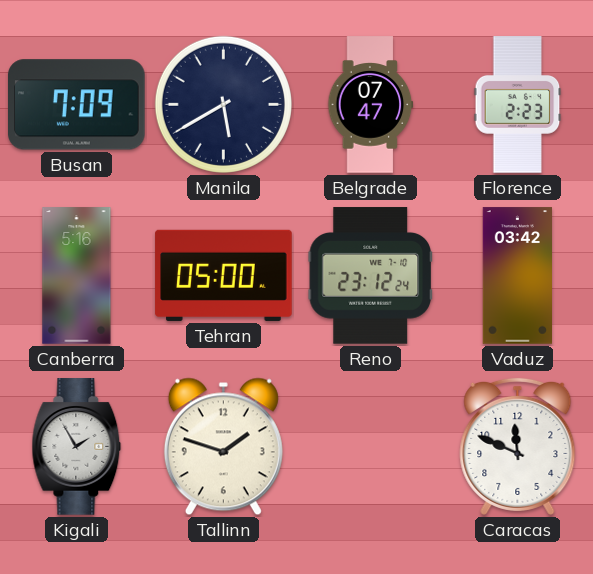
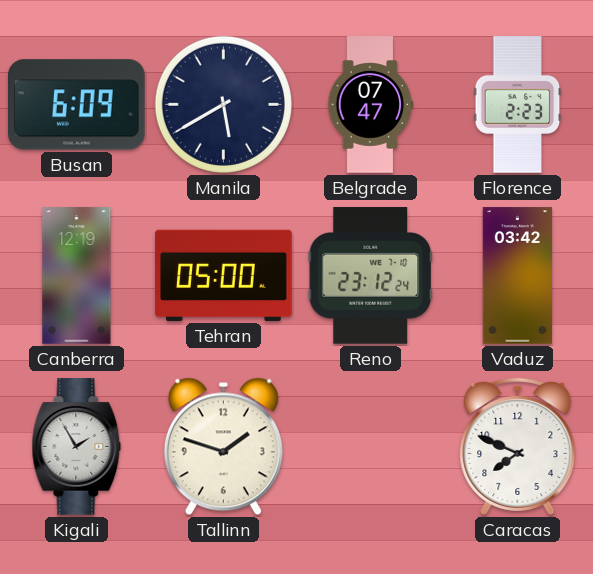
Busan: 7:09 -> 6:09
Canberra: 5:16 -> 12:19
Caracas: 11:49 -> 7:49
